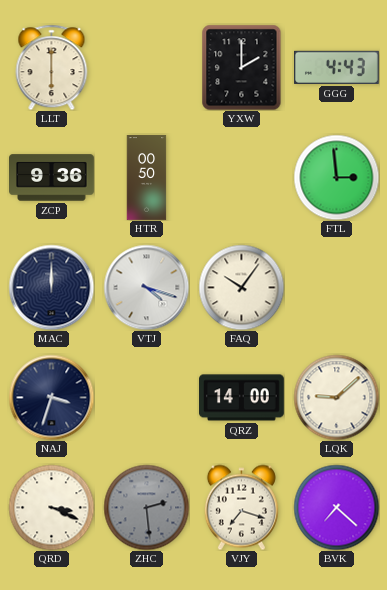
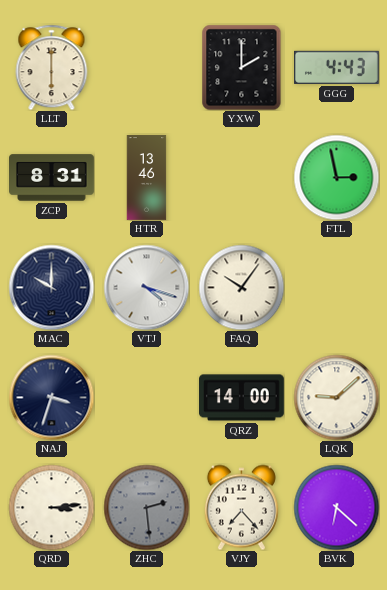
ZCP: 9:36 -> 8:31
HTR: 00:50 -> 13:46
FTL: 2:59 -> 2:58
MAC: 12:00 -> 10:00
QRD: 3:19 -> 3:14
VJY: 7:18 -> 7:23
BVK: 7:22 -> 6:22
